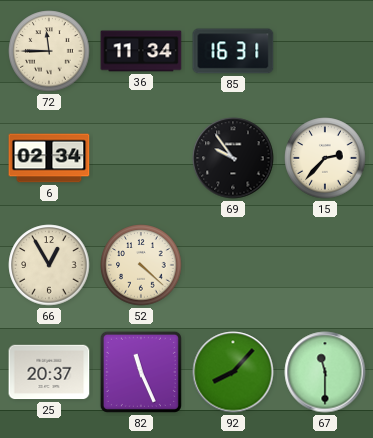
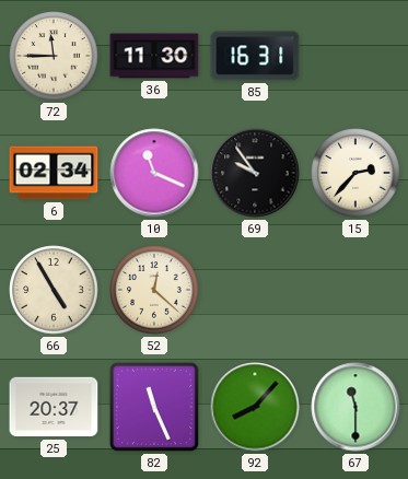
36: 11:34 -> 11:30
10: none -> 11:19
66: 12:55 -> 4:55
52: 4:22 -> 12:22
